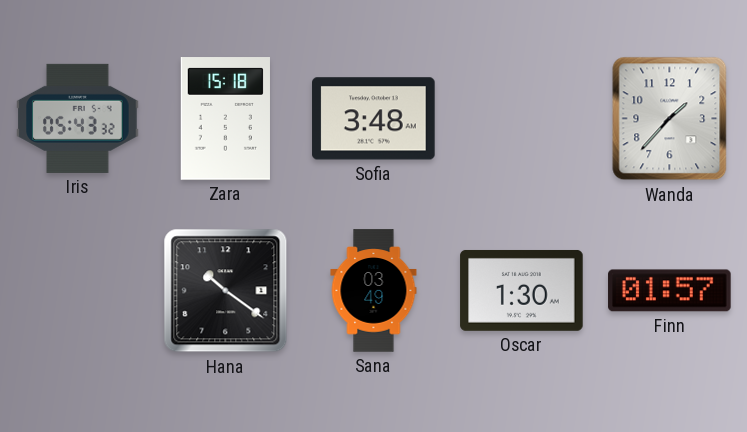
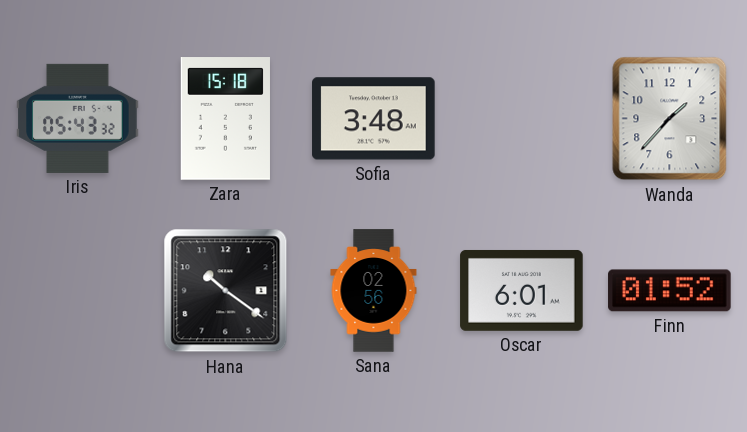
Sana: 03:49 -> 02:56
Oscar: 1:30 -> 6:01
Finn: 01:57 -> 01:52
